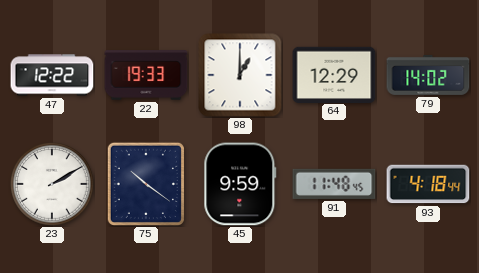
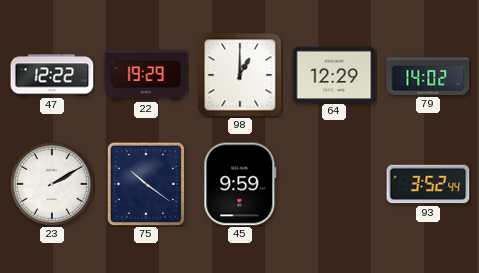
22: 19:33 -> 19:29
91: 11:48 -> none
93: 4:18 -> 3:52
